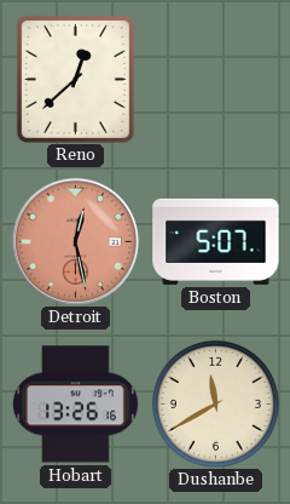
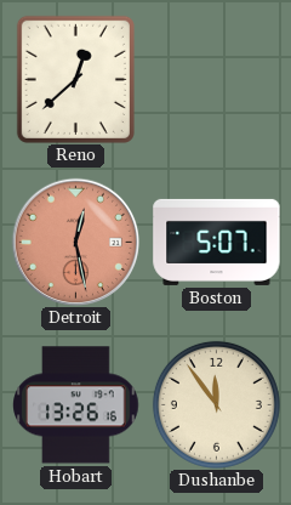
Dushanbe: 11:40 -> 11:54
